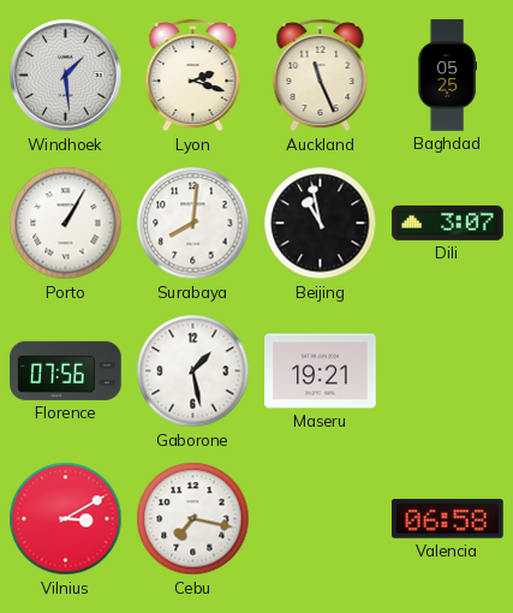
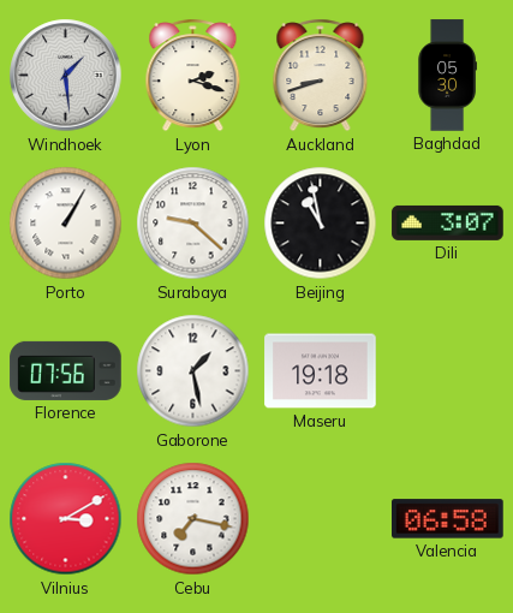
Auckland: 11:26 -> 8:42
Baghdad: 05:25 -> 05:30
Surabaya: 8:01 -> 9:22
Maseru: 19:21 -> 19:18
